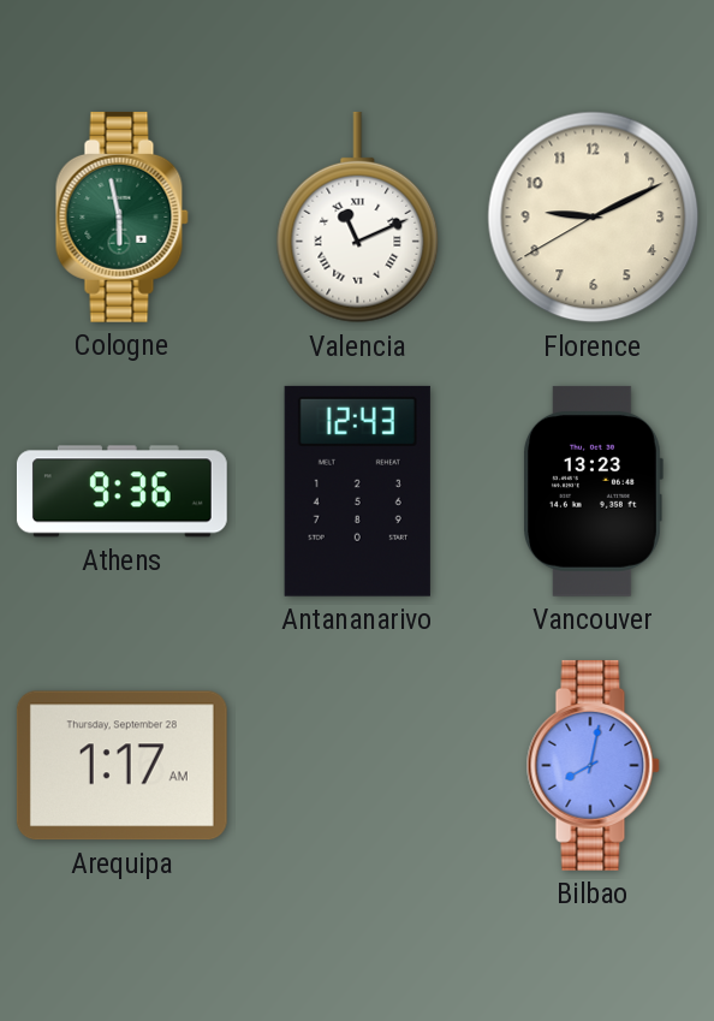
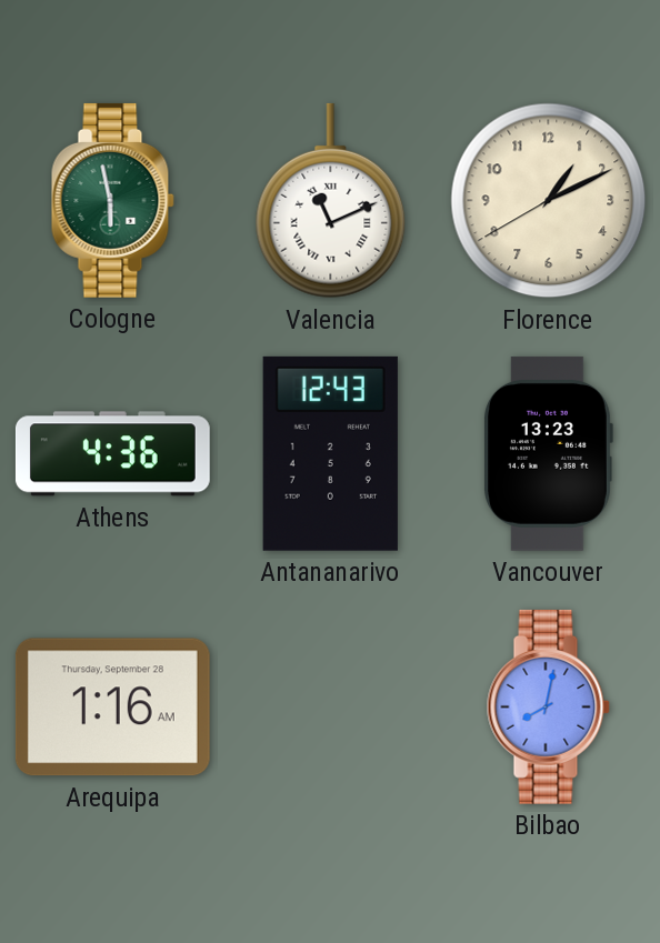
Florence: 9:10 -> 1:10
Athens: 9:36 -> 4:36
Arequipa: 1:17 -> 1:16
